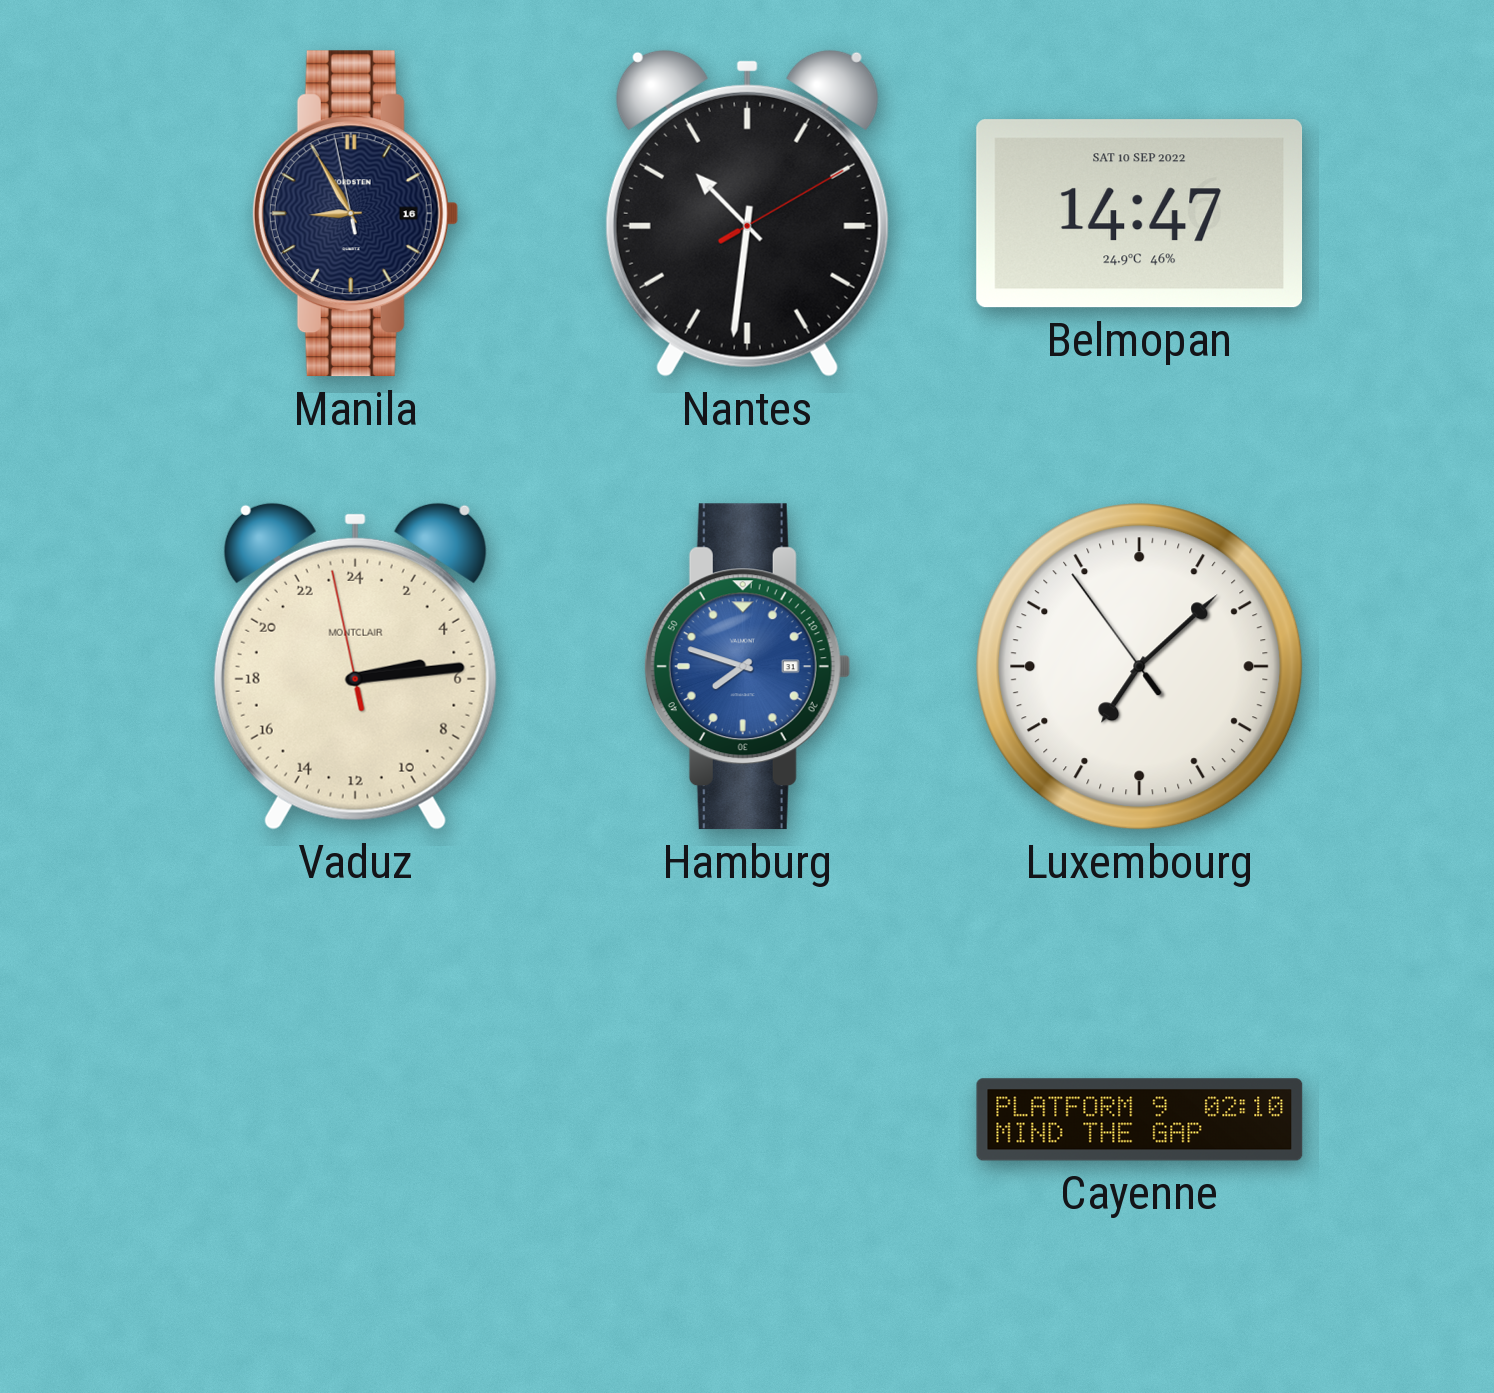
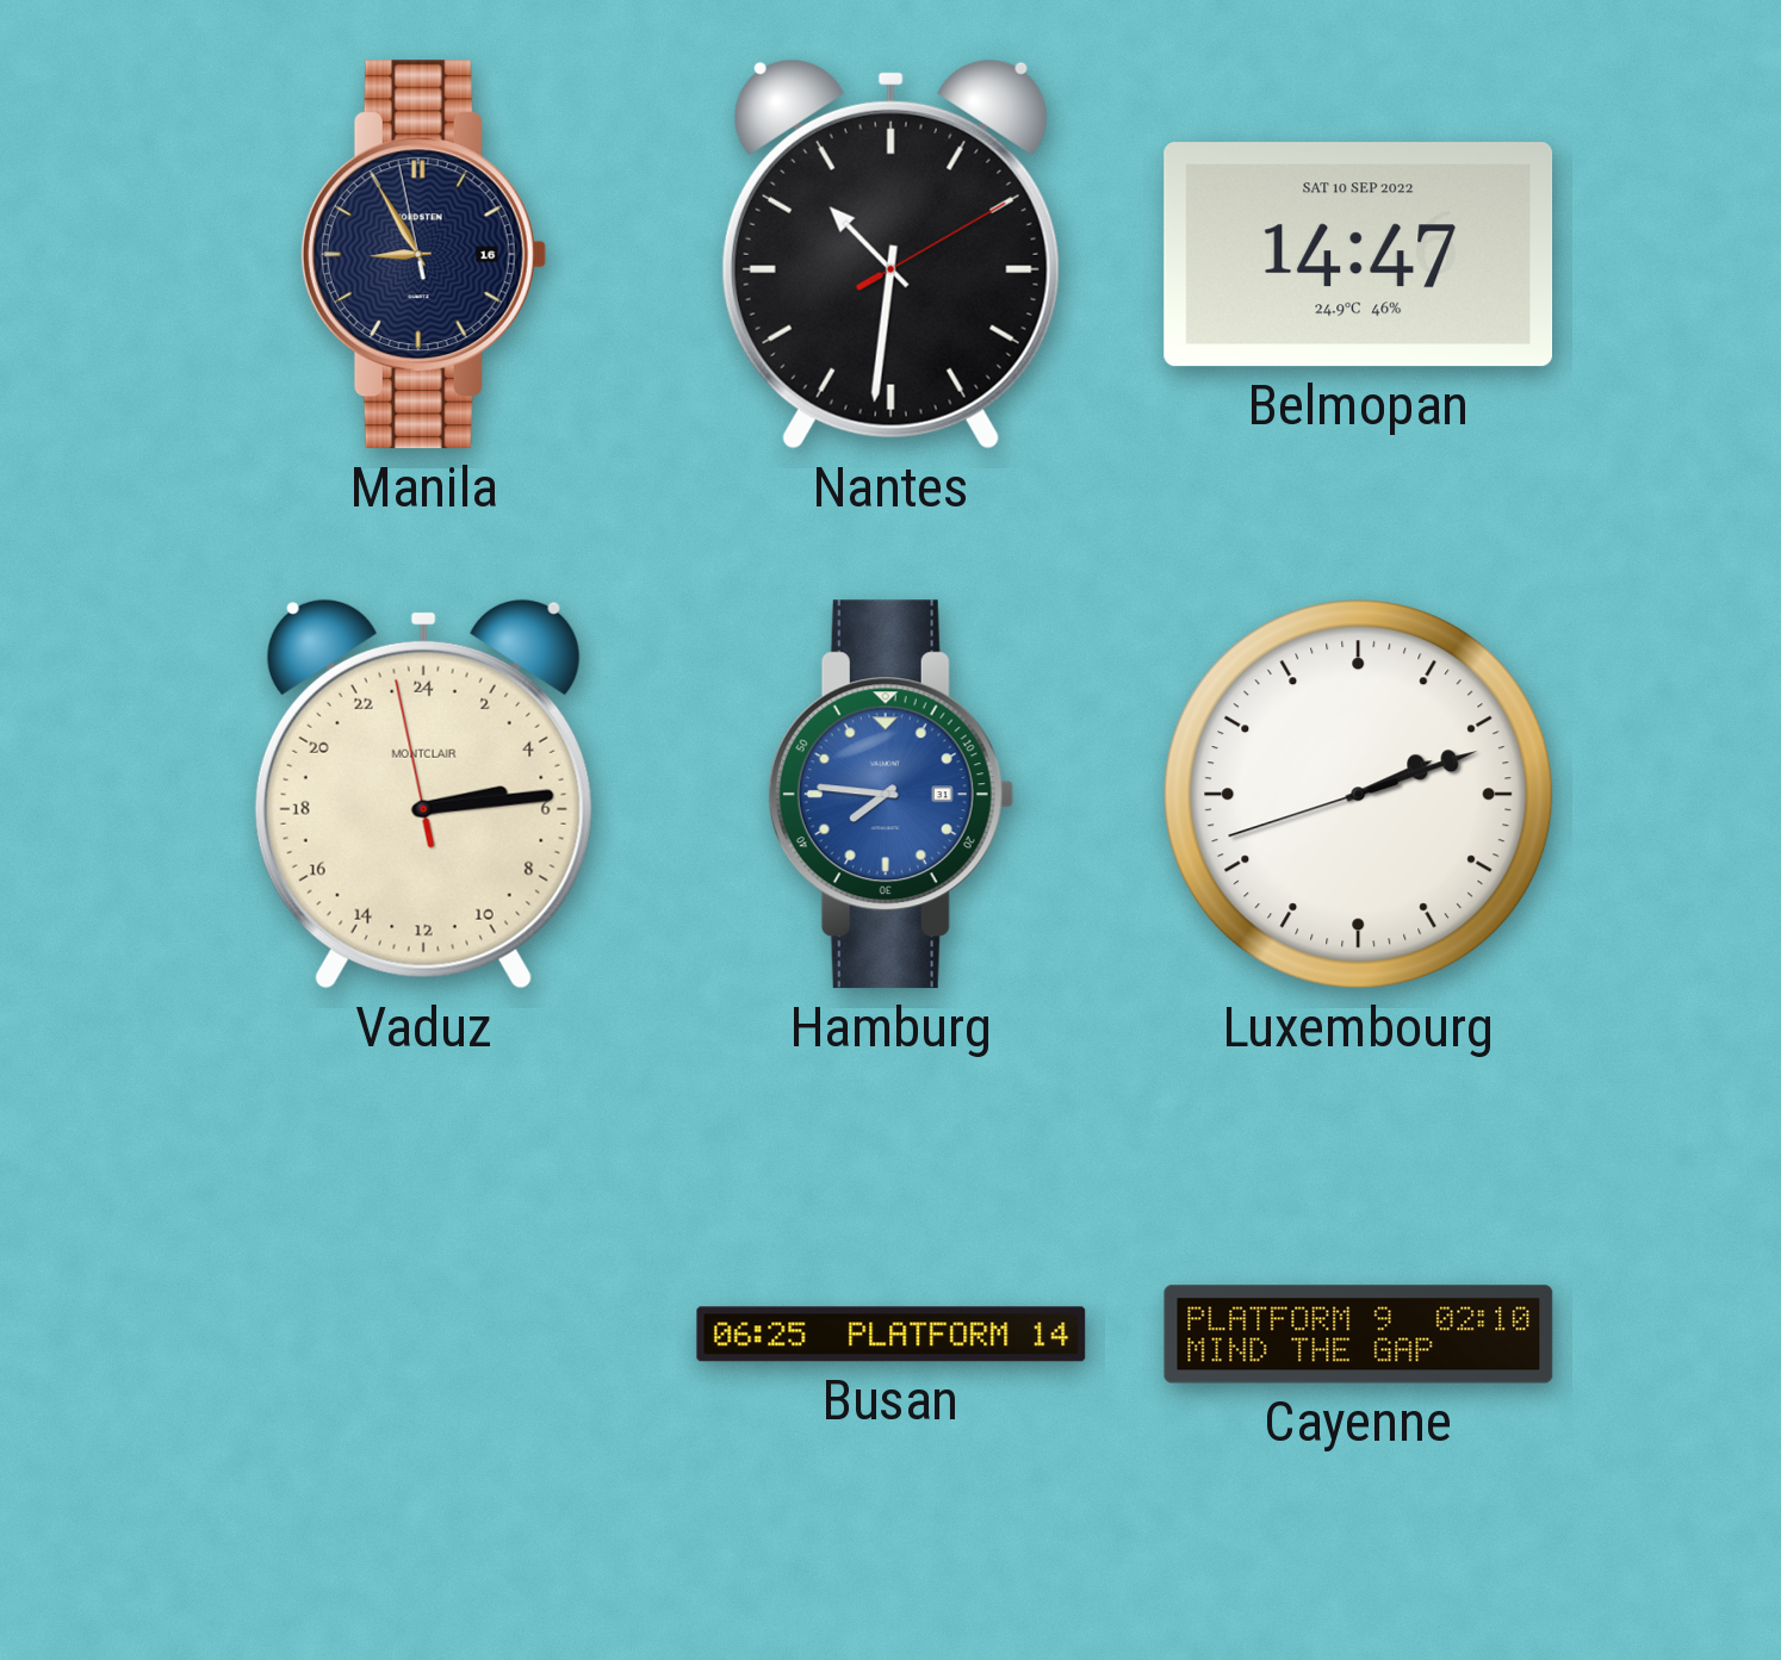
Hamburg: 7:48 -> 7:46
Luxembourg: 7:07 -> 2:11
Busan: none -> 06:25
